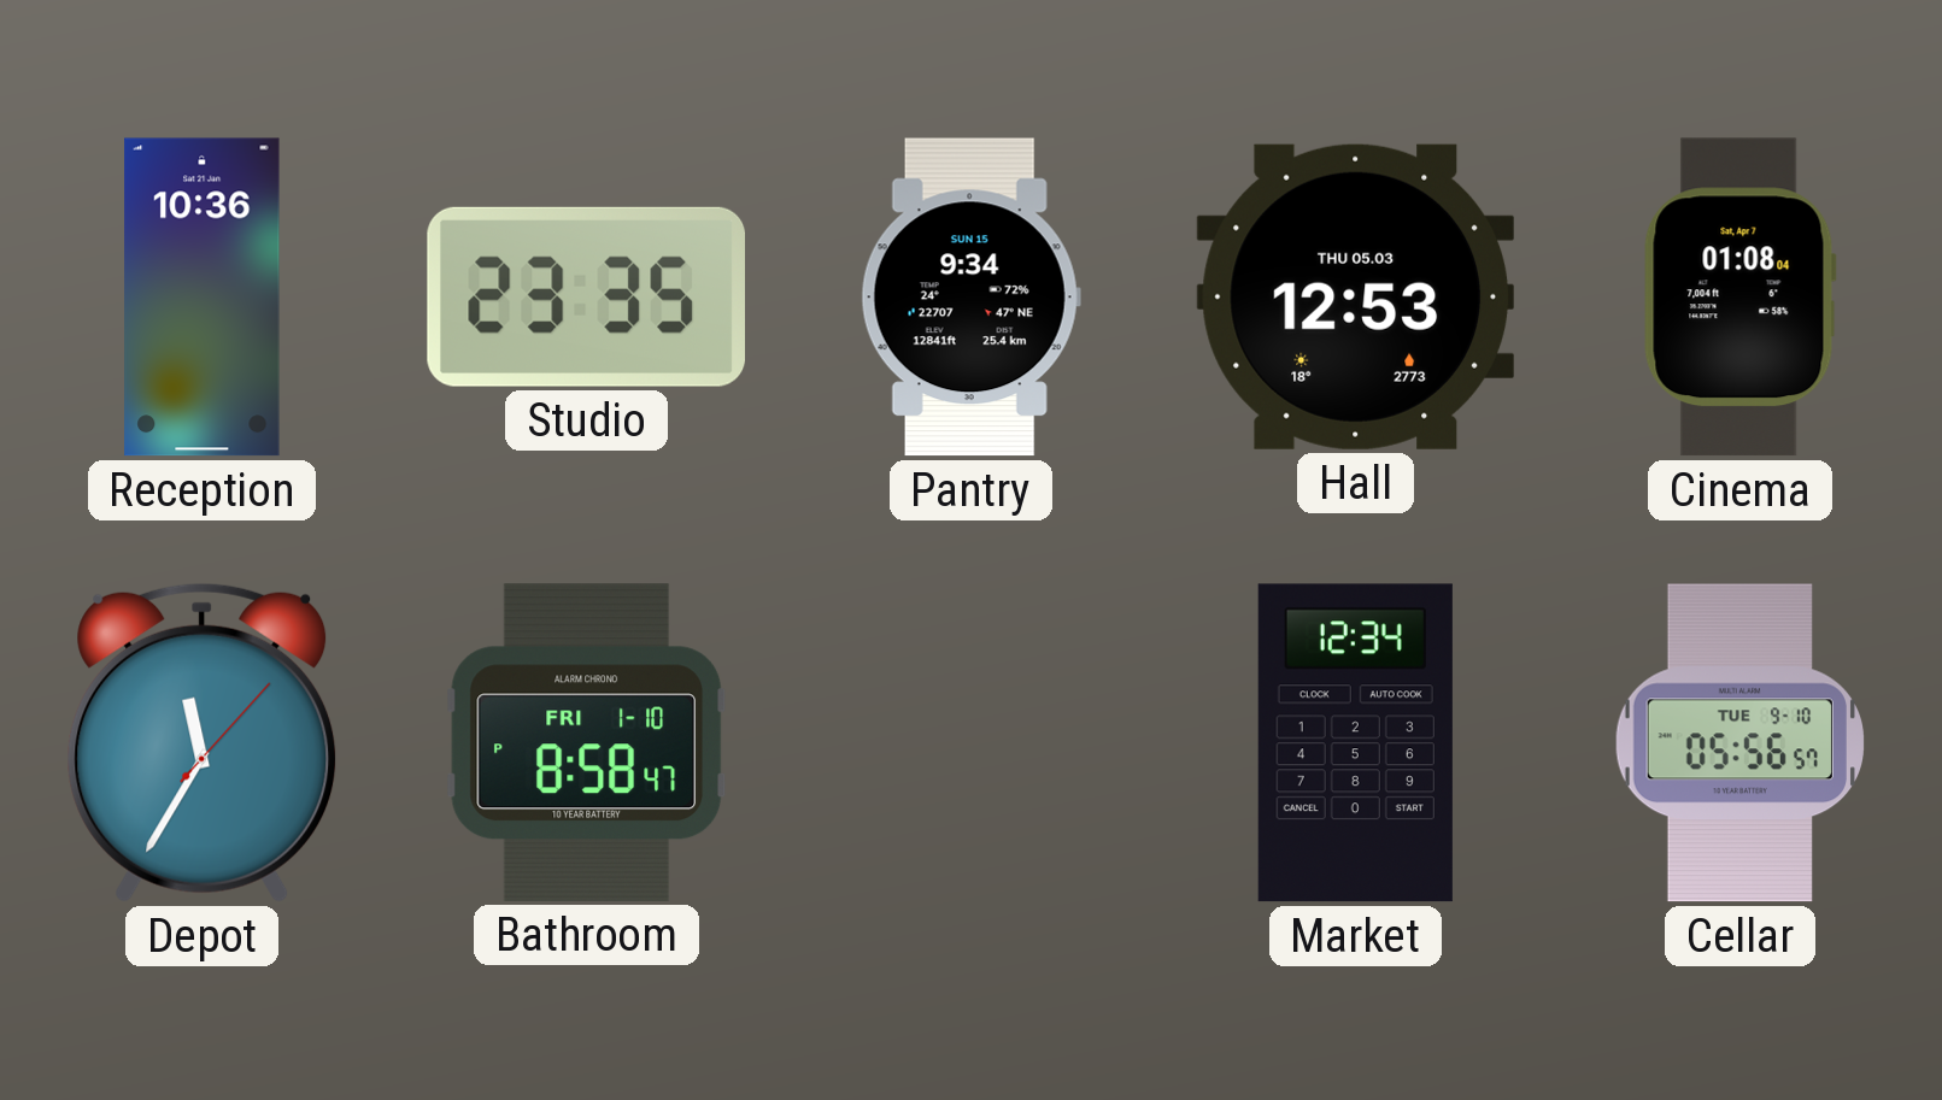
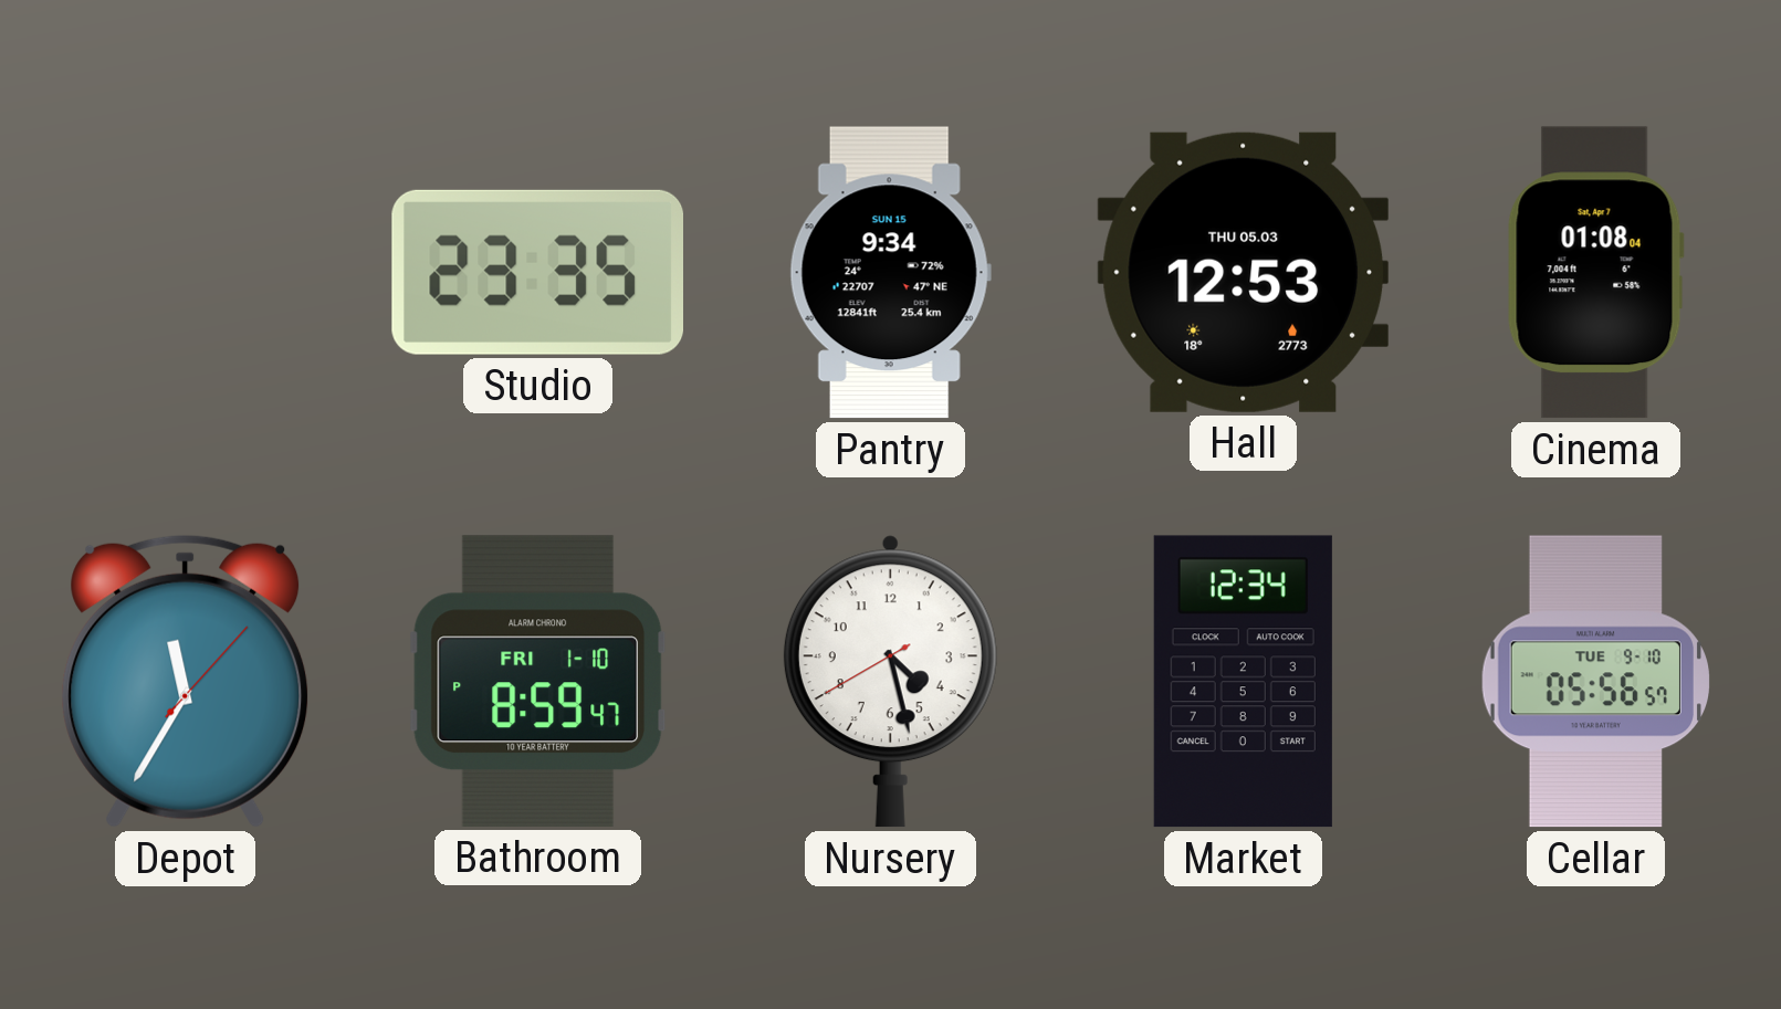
Reception: 10:36 -> none
Bathroom: 8:58 -> 8:59
Nursery: none -> 4:27
